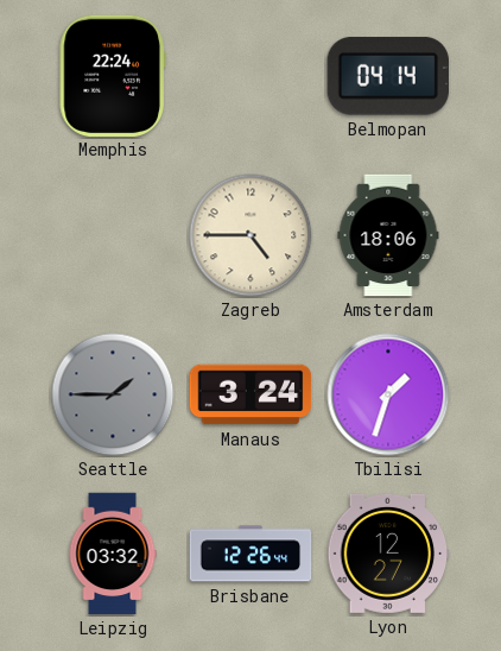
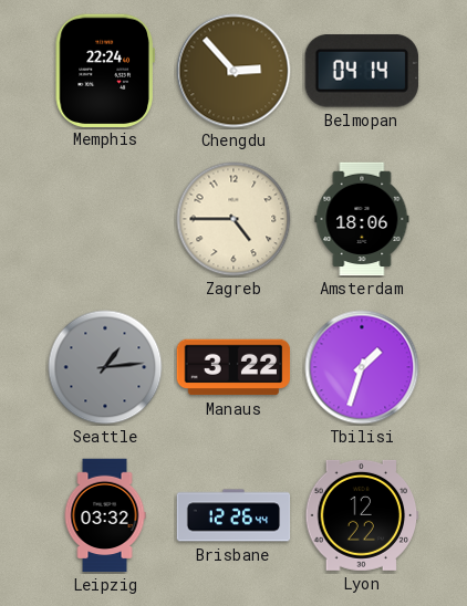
Chengdu: none -> 2:53
Seattle: 1:45 -> 1:14
Manaus: 3:24 -> 3:22
Lyon: 12:27 -> 12:22
